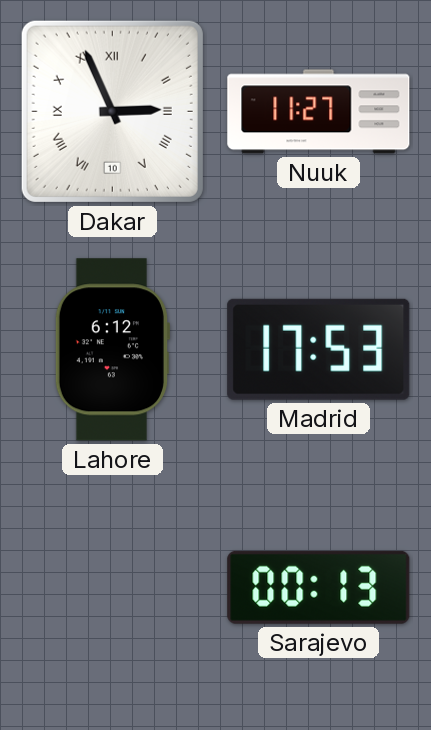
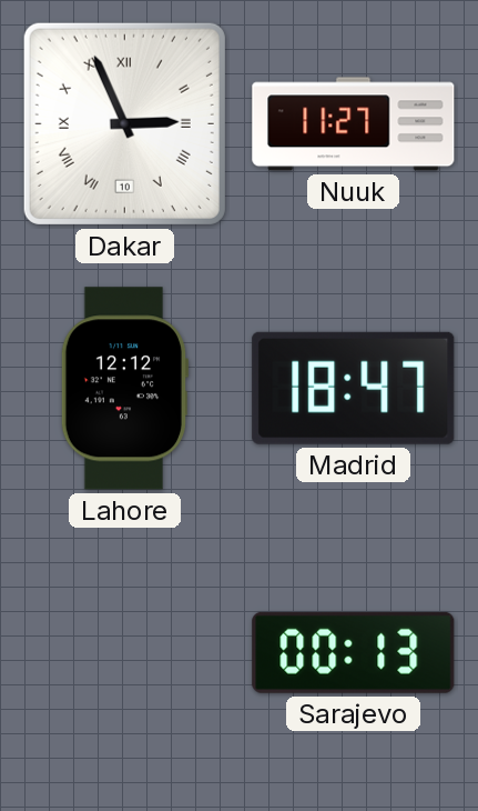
Lahore: 6:12 -> 12:12
Madrid: 17:53 -> 18:47
